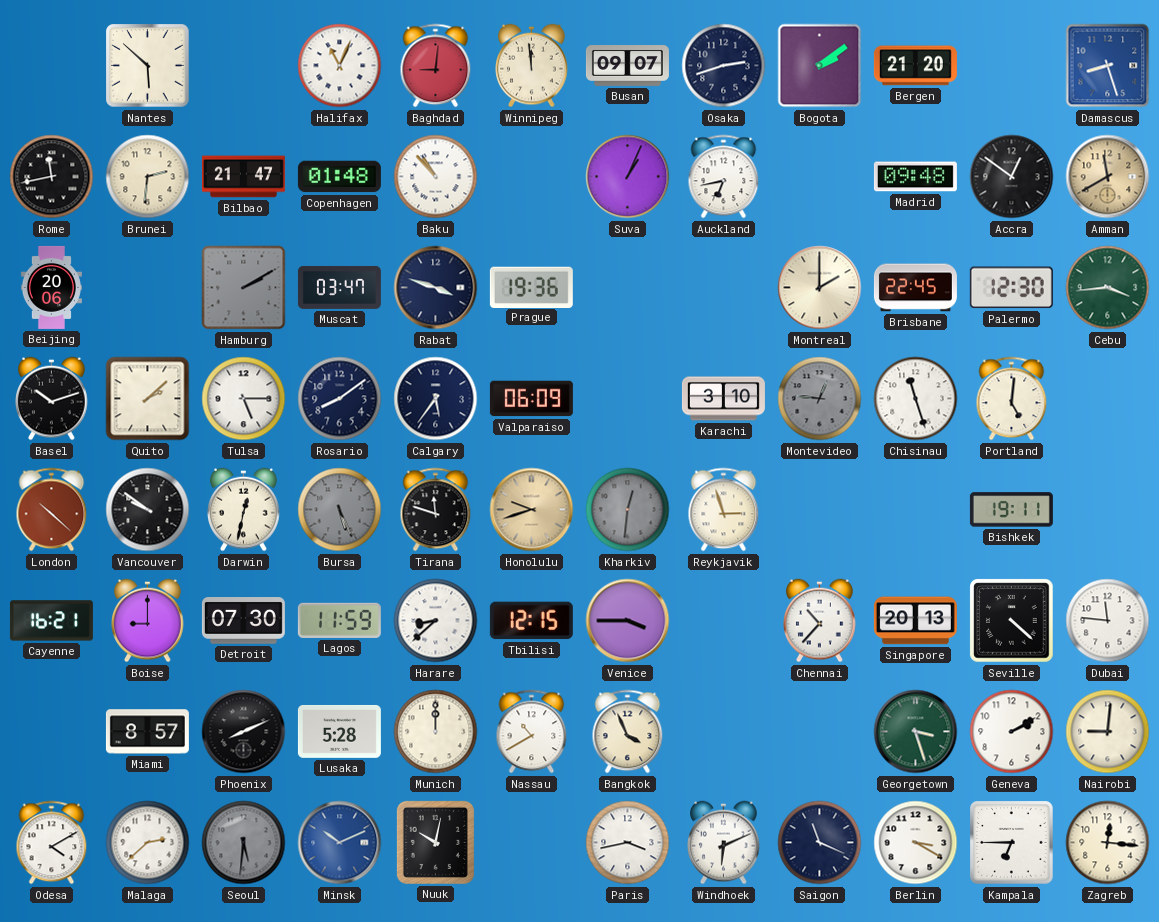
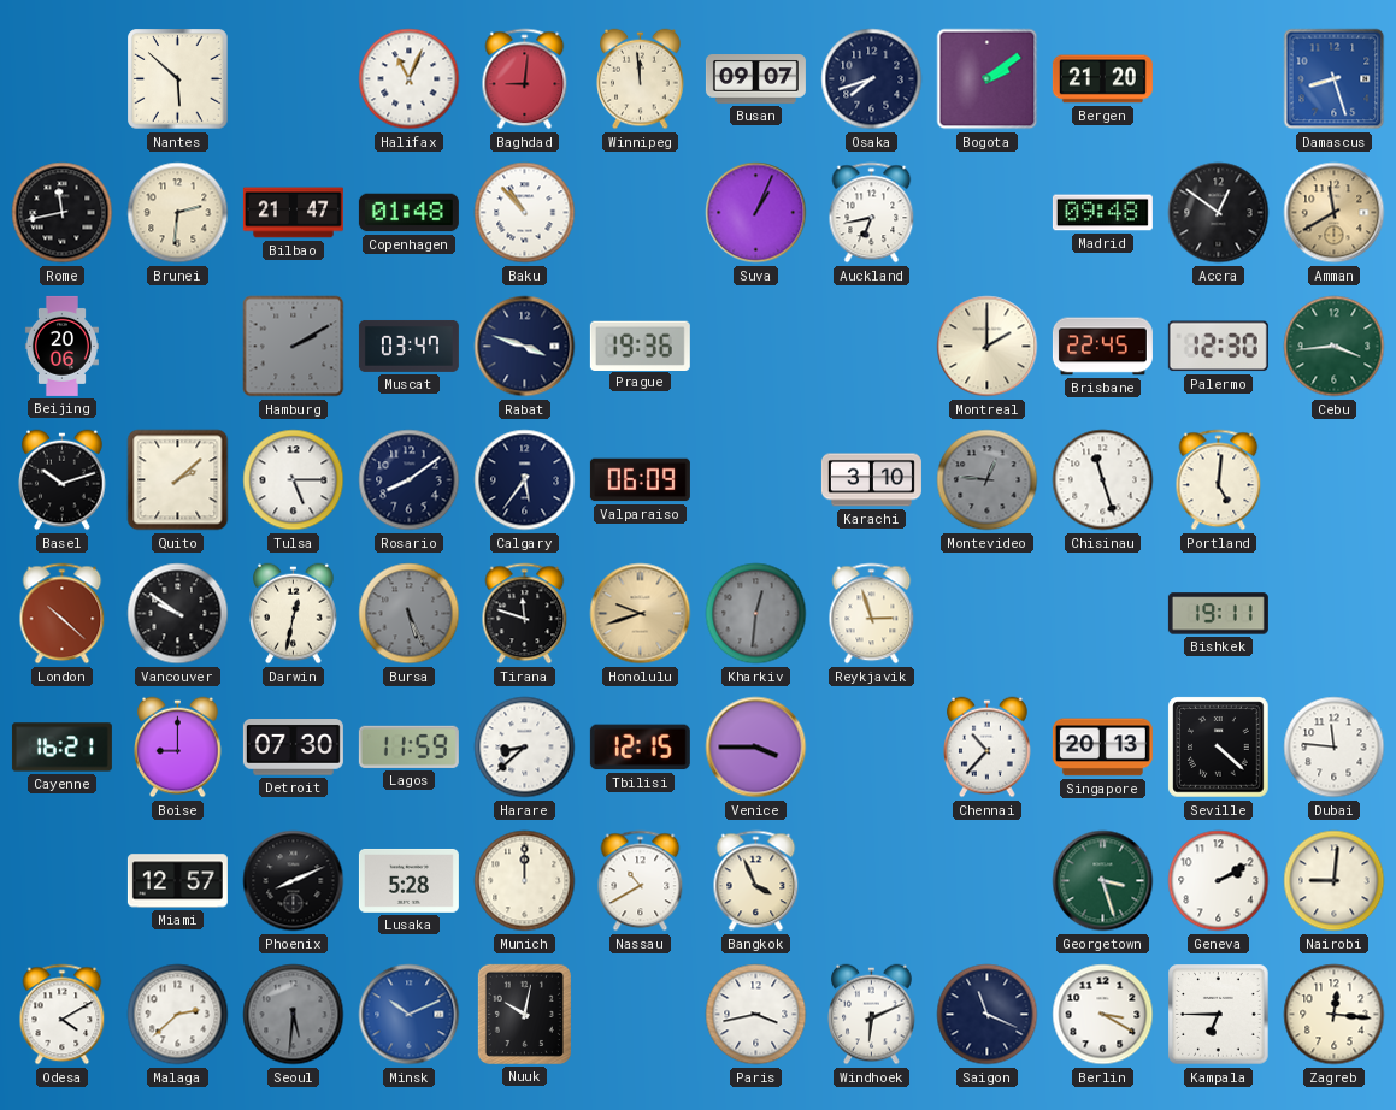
Osaka: 2:42 -> 7:42
Miami: 8:57 -> 12:57
